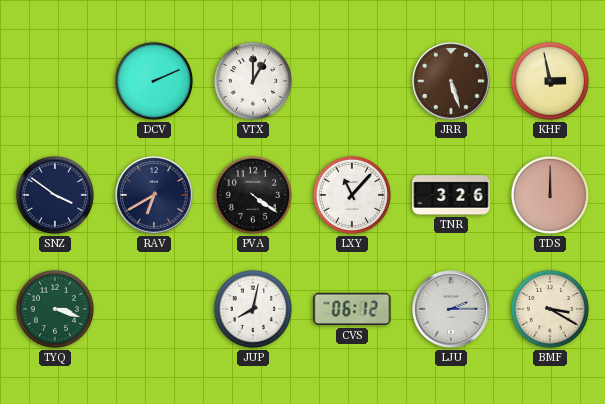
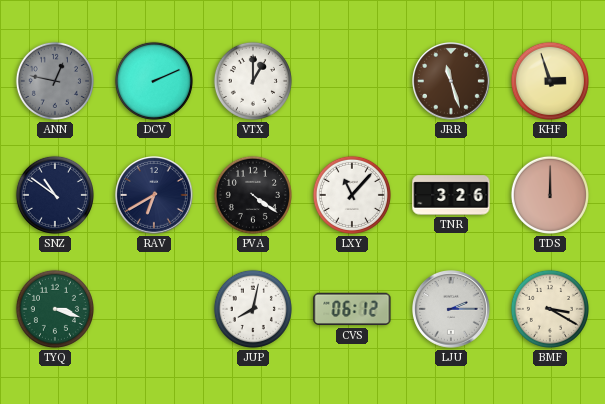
ANN: none -> 12:47
JRR: 5:27 -> 11:27
KHF: 2:58 -> 2:57
SNZ: 3:51 -> 10:51
